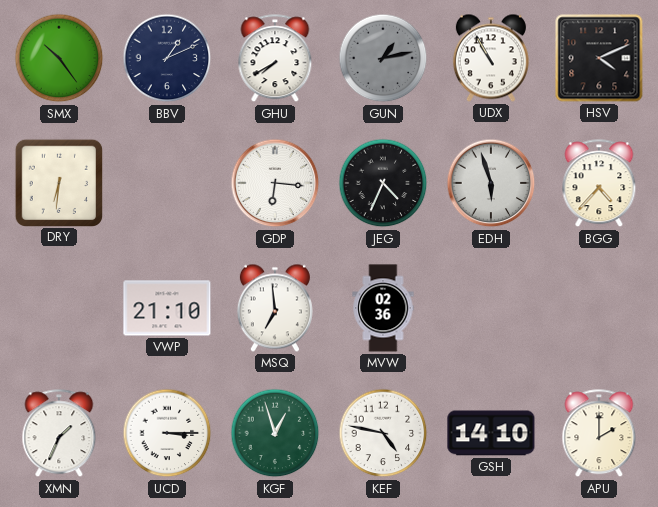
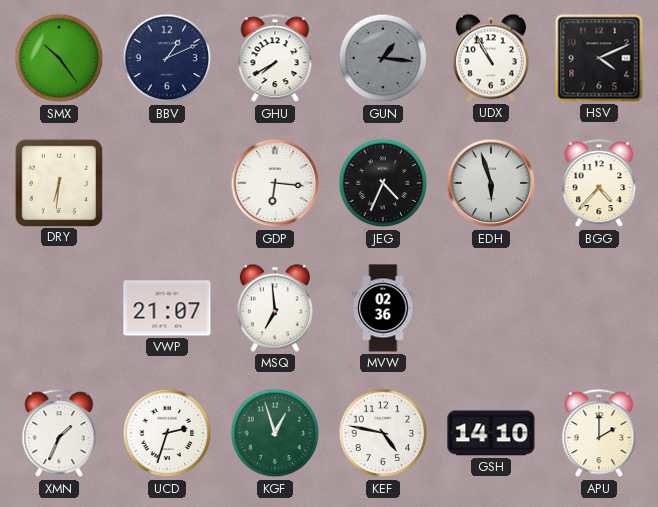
GUN: 1:13 -> 1:16
VWP: 21:10 -> 21:07
UCD: 3:15 -> 2:33
